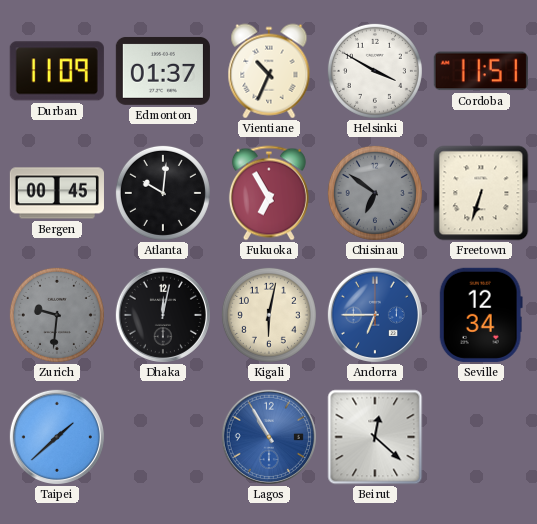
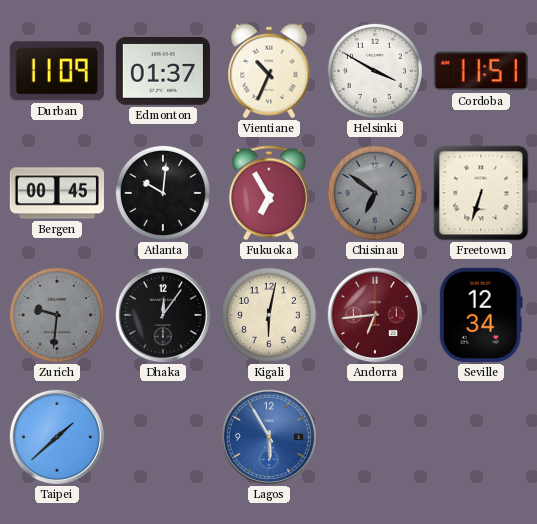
Dhaka: 12:02 -> 12:06
Andorra: 6:45 -> 6:44
Andorra dial: blue -> burgundy
Lagos: 10:55 -> 5:55
Beirut: 12:22 -> none
